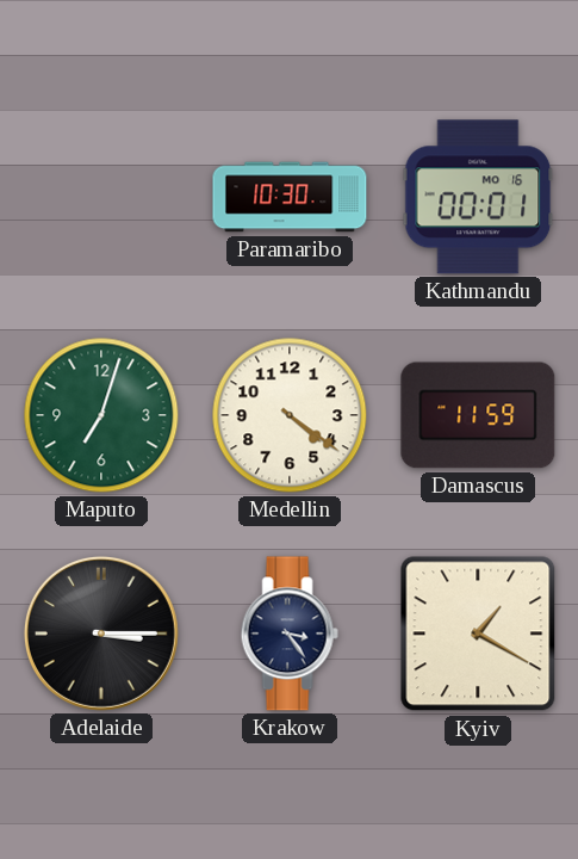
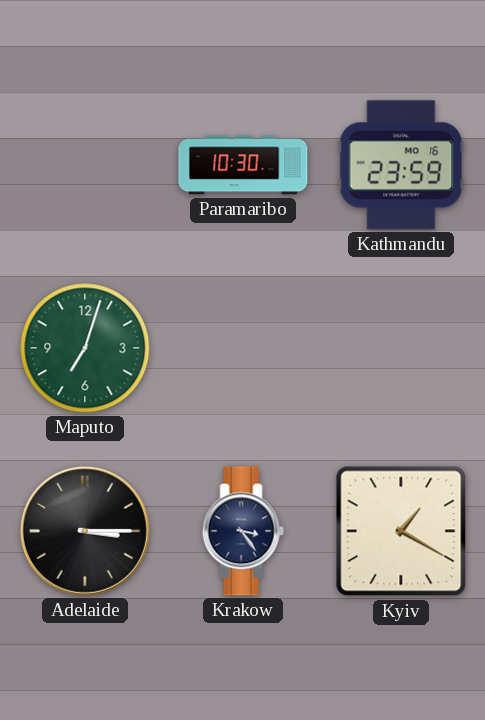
Kathmandu: 00:01 -> 23:59
Medellin: 4:21 -> none
Damascus: 11:59 -> none
